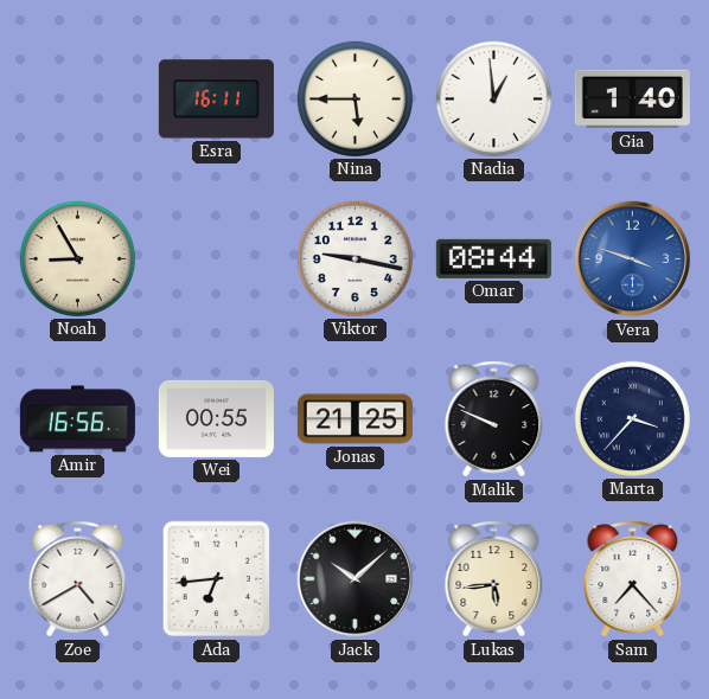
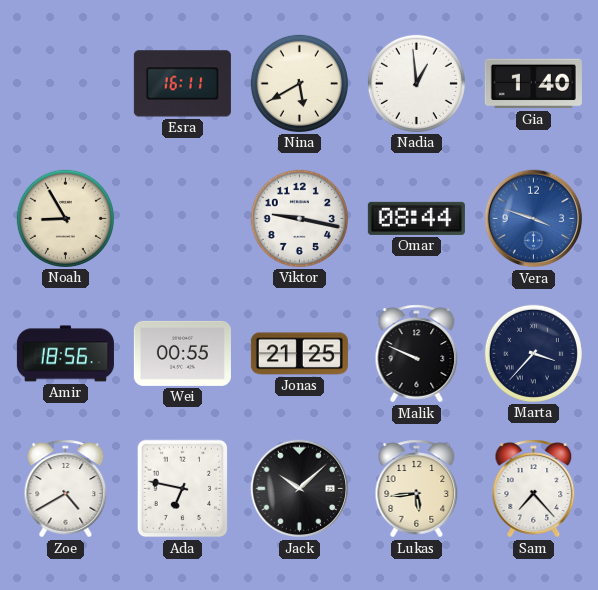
Nina: 5:45 -> 5:40
Amir: 16:56 -> 18:56
Ada: 6:44 -> 6:47
